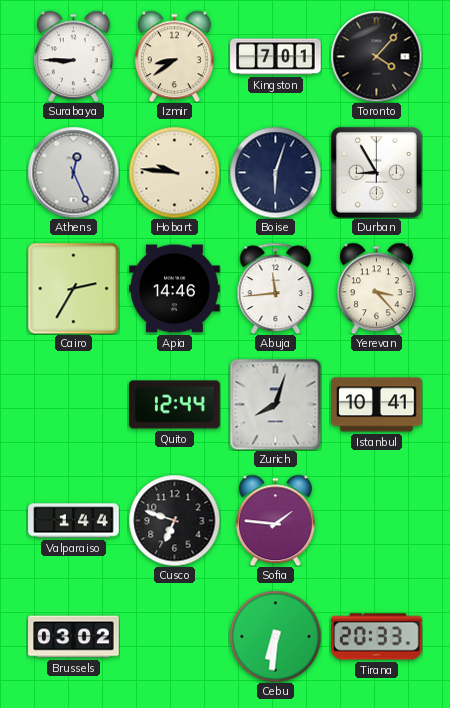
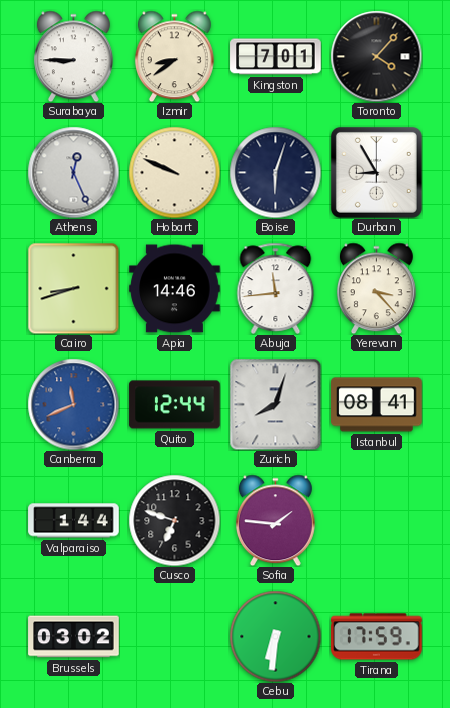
Hobart: 9:46 -> 9:49
Cairo: 2:35 -> 8:42
Canberra: none -> 11:41
Istanbul: 10:41 -> 08:41
Tirana: 20:33 -> 17:59
